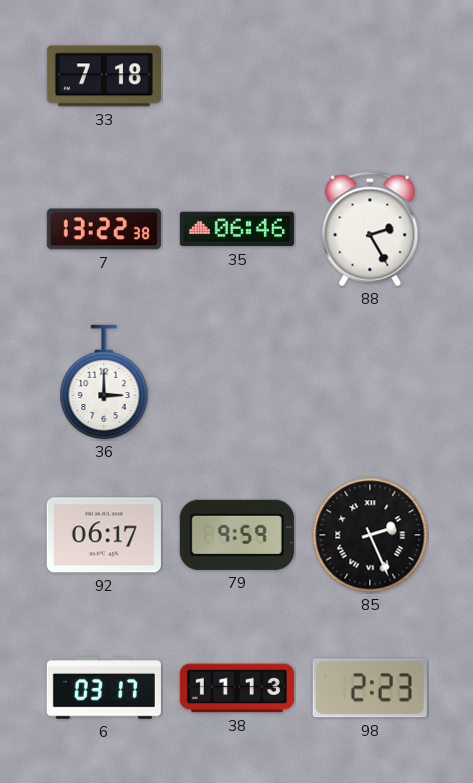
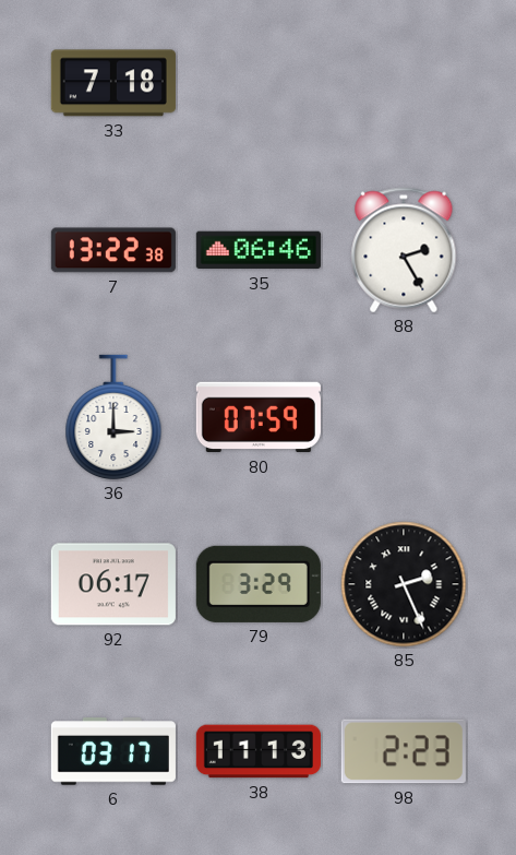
80: none -> 07:59
79: 9:59 -> 3:29
